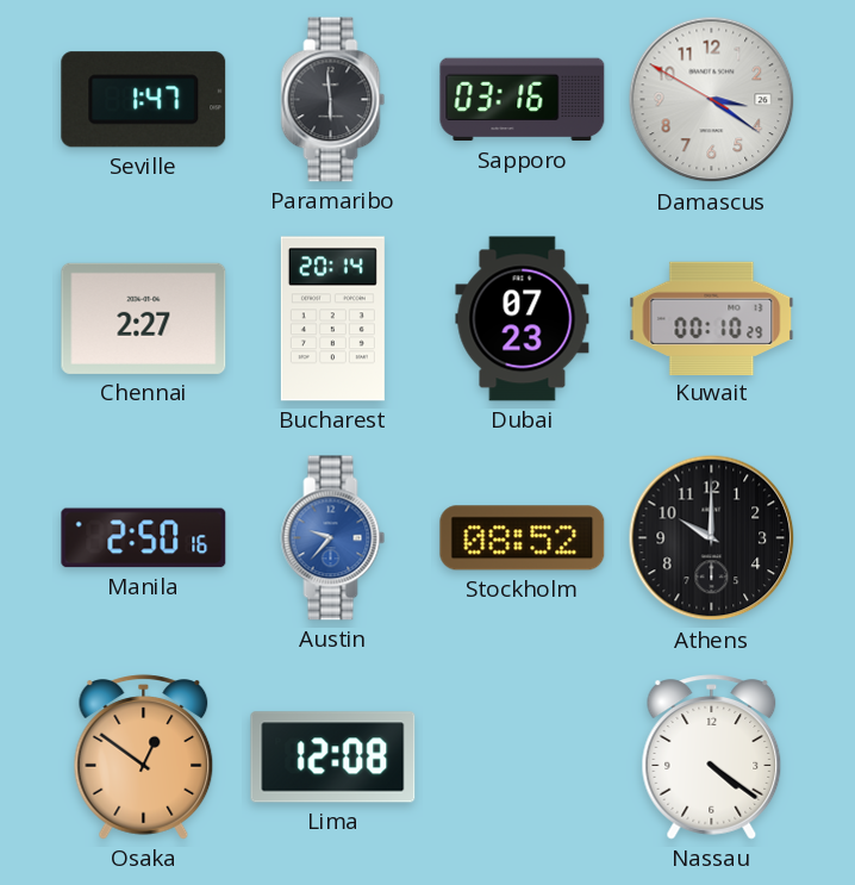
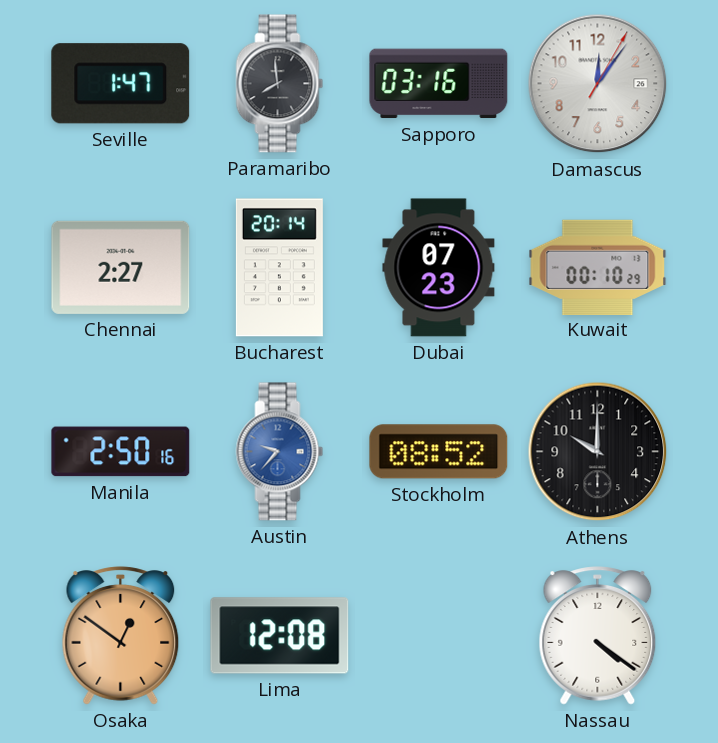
Paramaribo: 5:59 -> 7:59
Damascus: 3:20 -> 12:06
